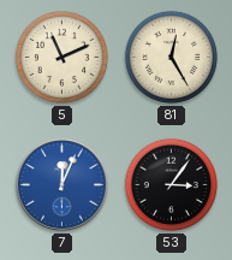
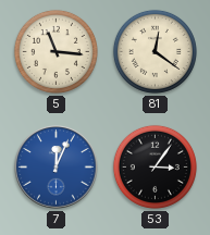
5: 11:11 -> 11:16
81: 12:25 -> 12:21
